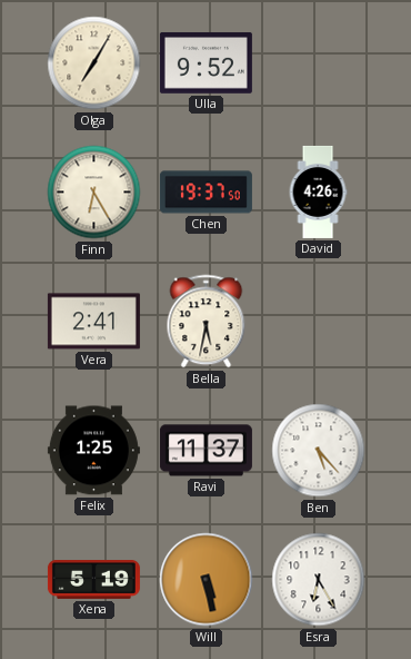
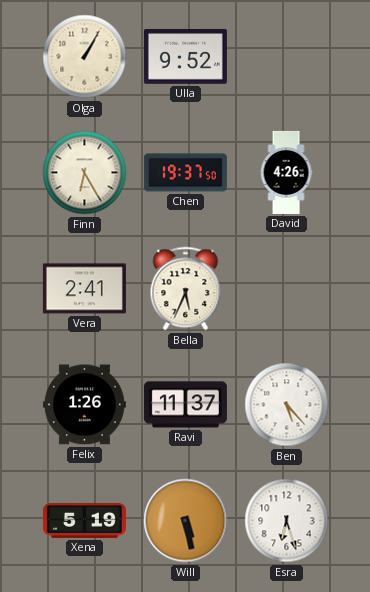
Olga: 7:05 -> 1:05
Bella: 5:32 -> 5:34
Felix: 1:25 -> 1:26
Esra: 6:25 -> 6:27
